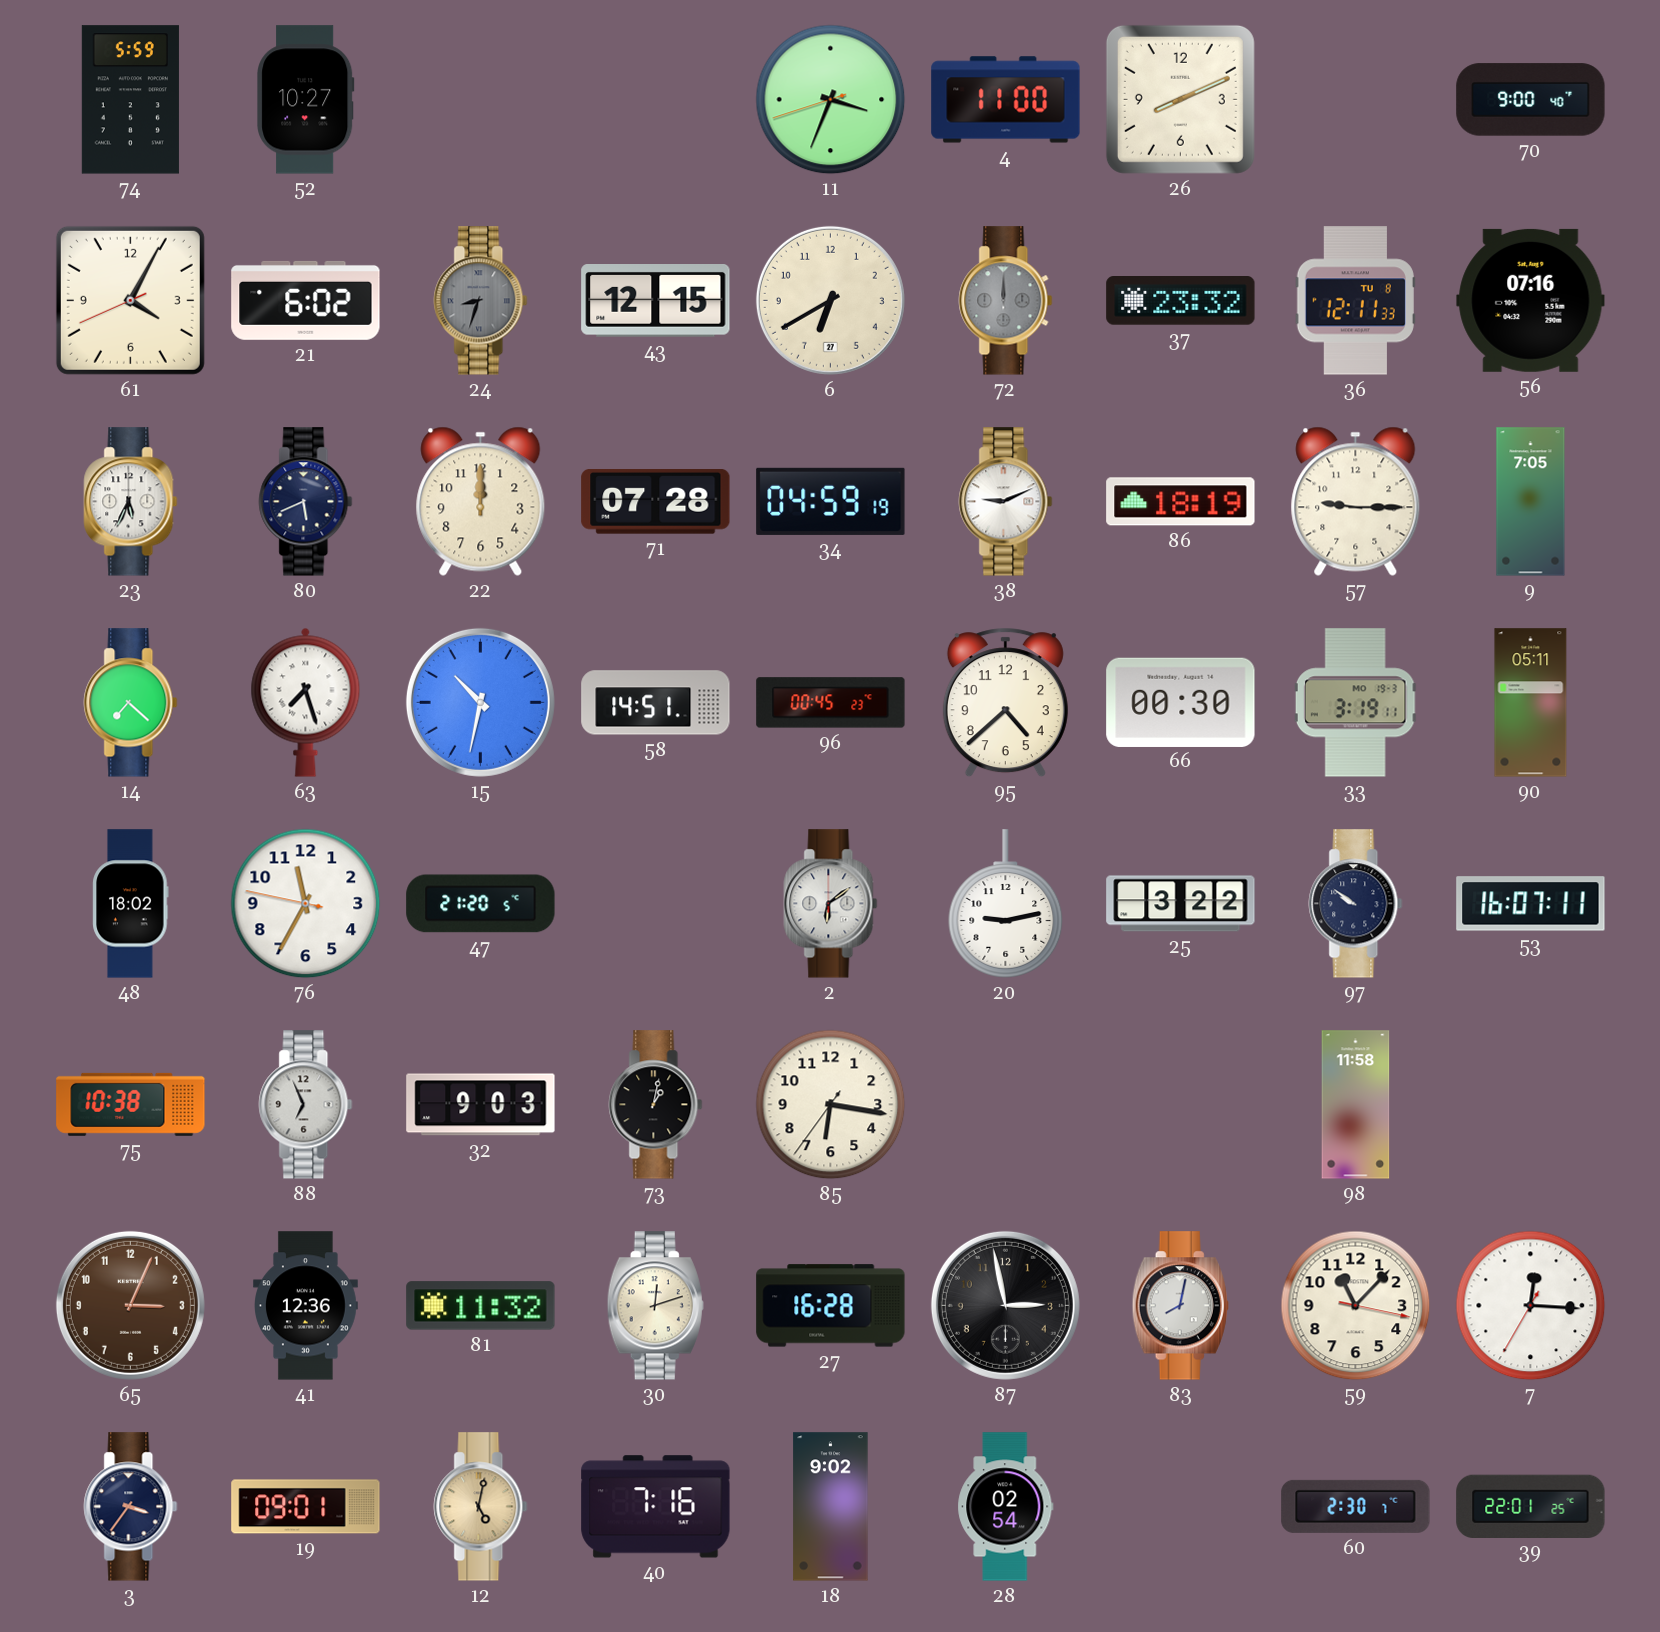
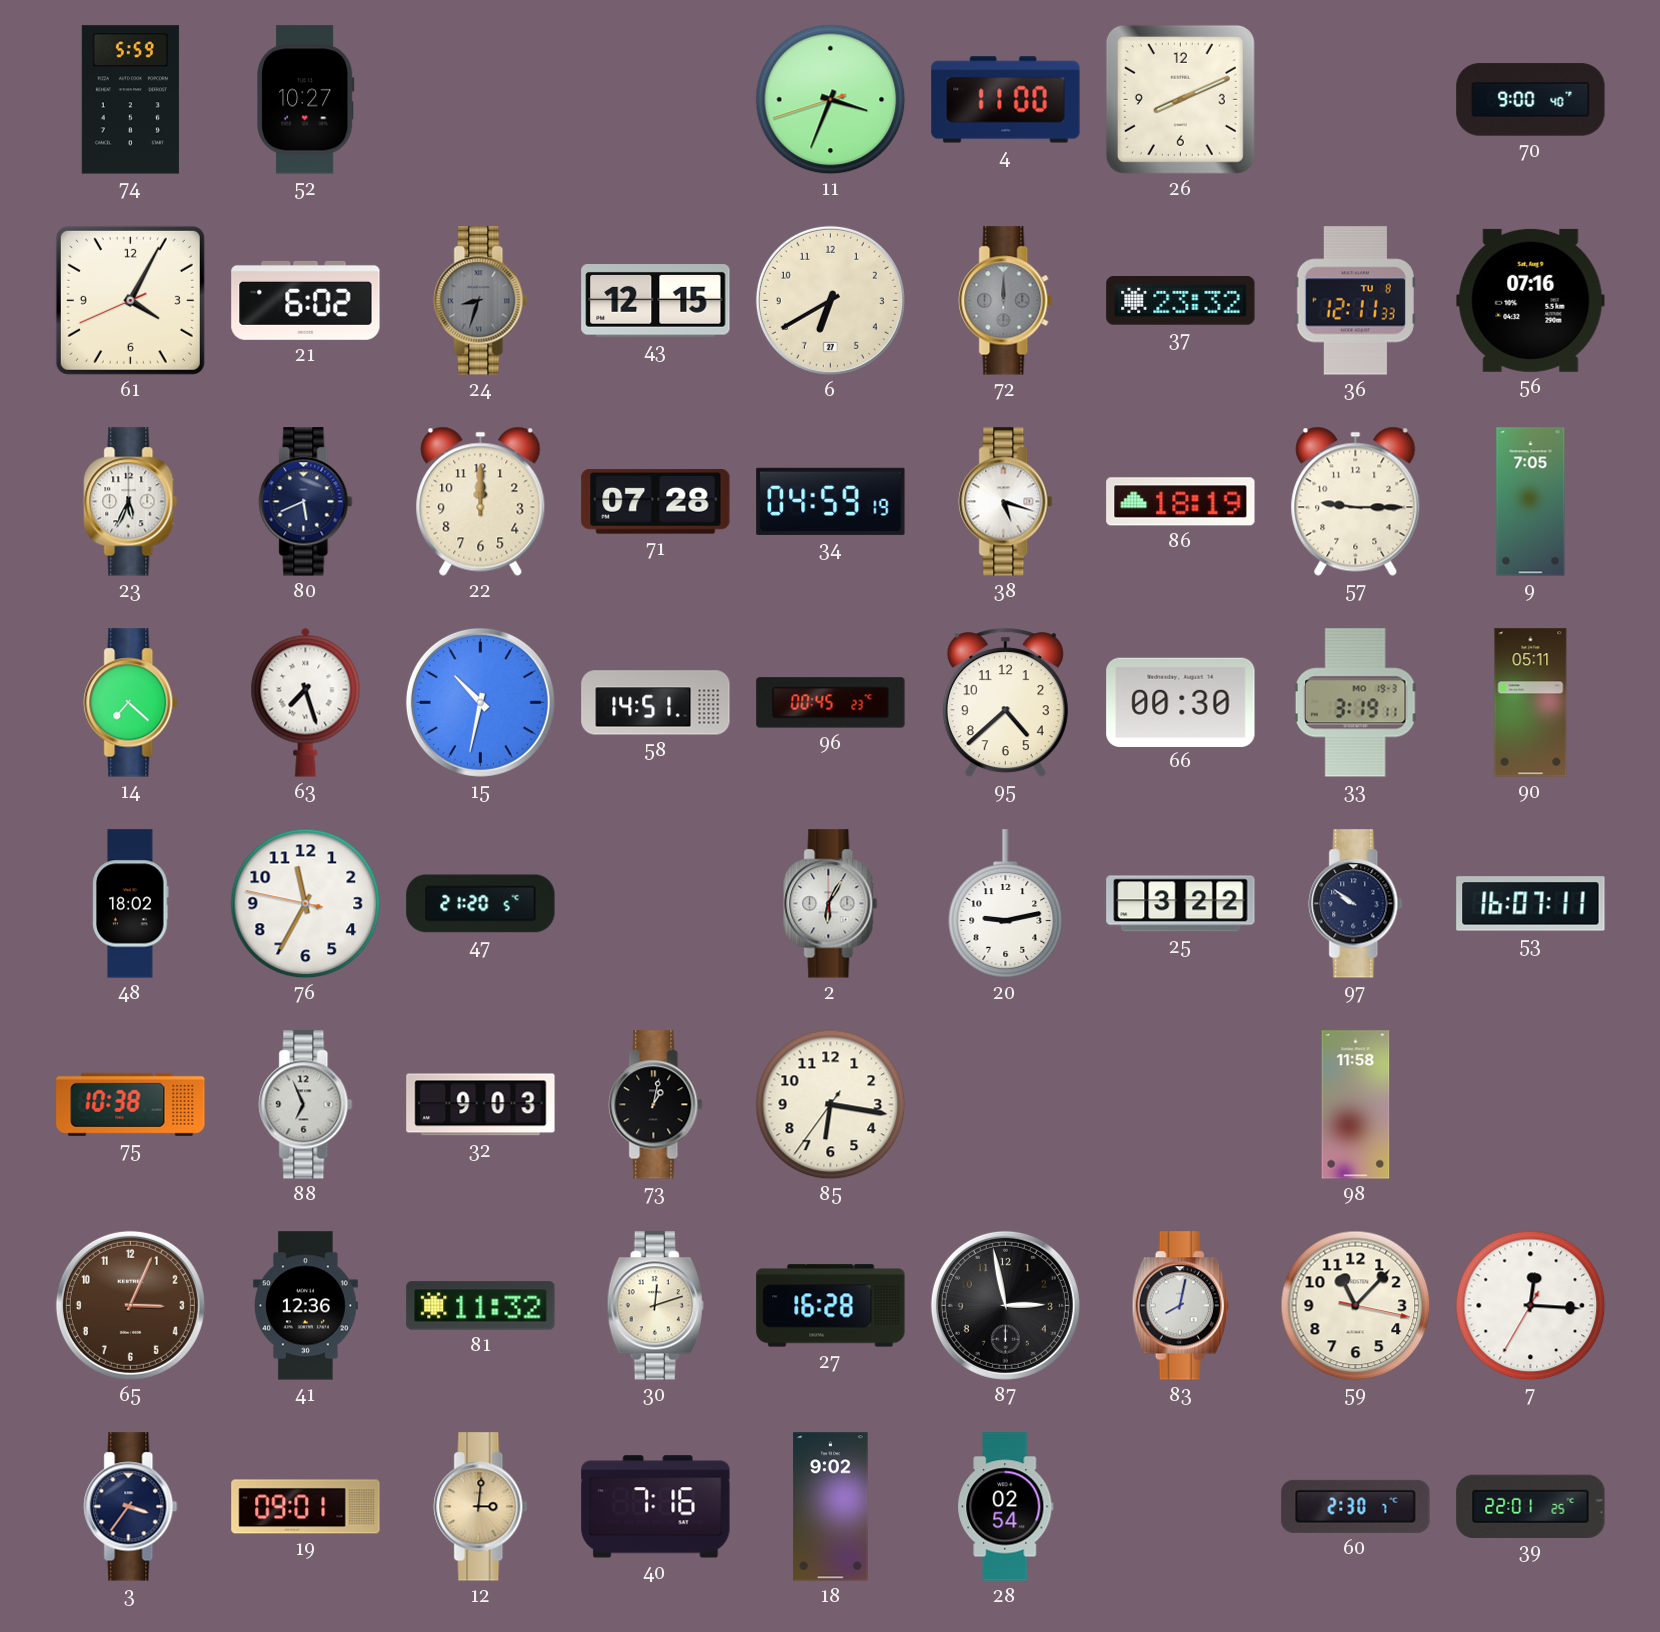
38: 9:11 -> 5:18
2: 6:09 -> 6:05
12: 5:02 -> 3:01
